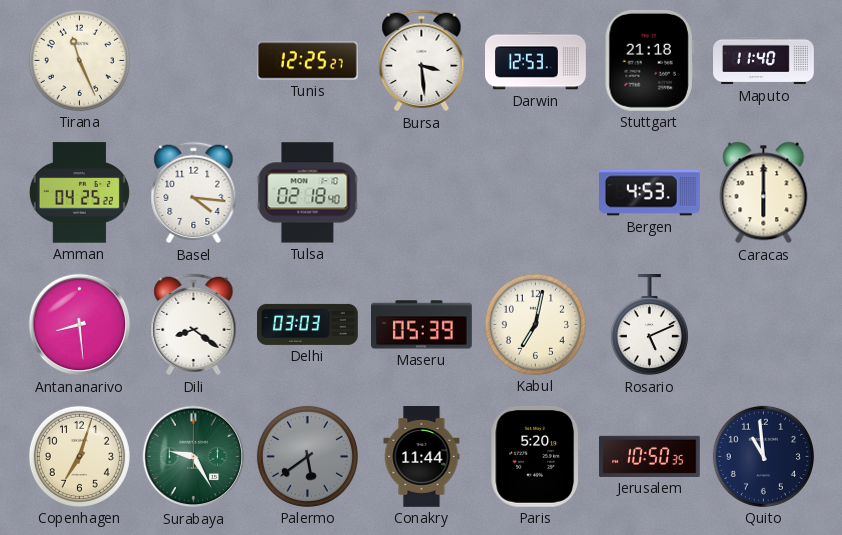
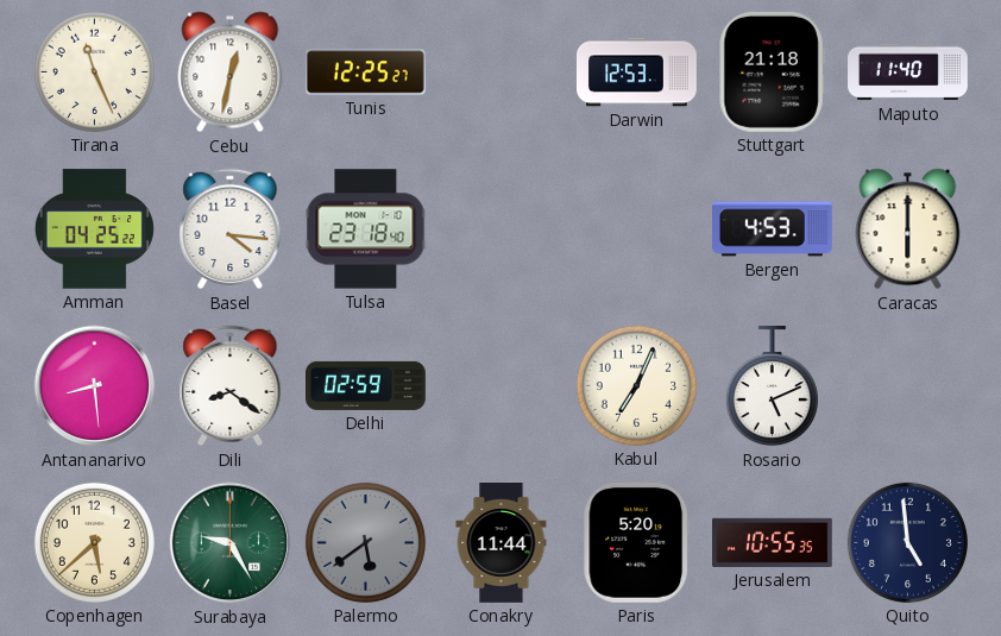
Cebu: none -> 12:32
Bursa: 3:29 -> none
Tulsa: 02:18 -> 23:18
Delhi: 03:03 -> 02:59
Maseru: 05:39 -> none
Kabul: 7:02 -> 7:04
Copenhagen: 7:03 -> 5:38
Jerusalem: 10:50 -> 10:55
Quito: 10:59 -> 4:59
